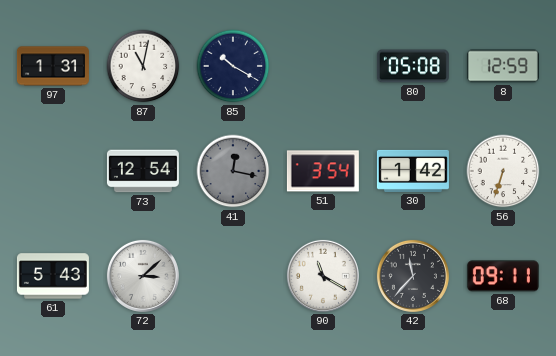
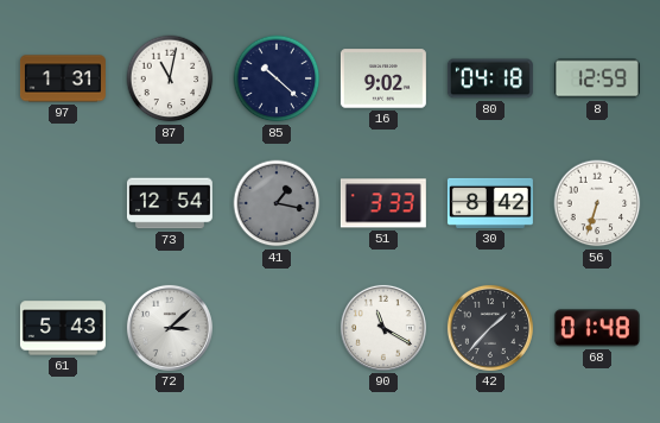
85: 10:20 -> 10:22
16: none -> 9:02
80: 05:08 -> 04:18
41: 12:17 -> 1:17
51: 3:54 -> 3:33
30: 1:42 -> 8:42
42: 11:37 -> 1:37
68: 09:11 -> 01:48
